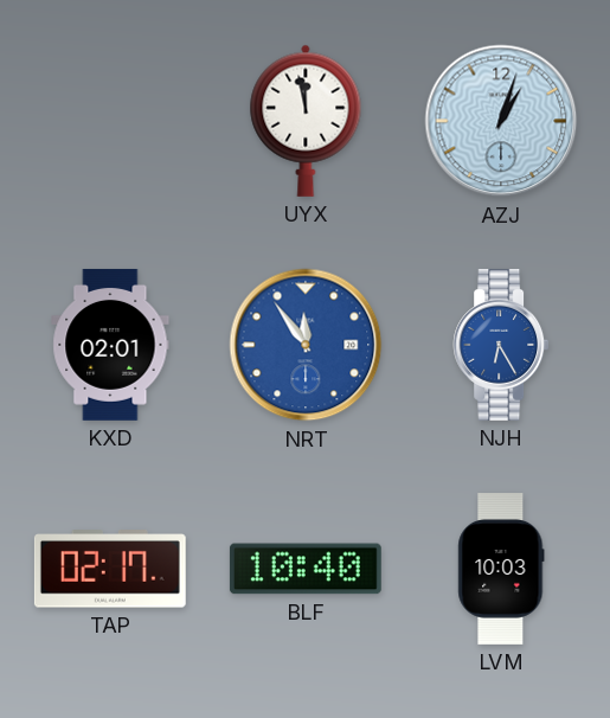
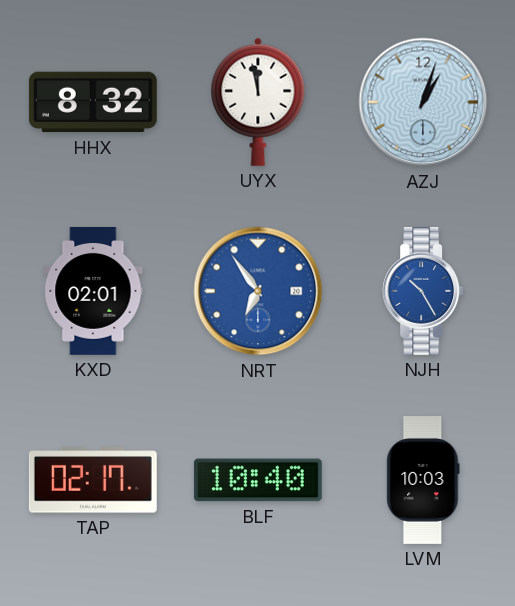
HHX: none -> 8:32
NRT: 11:54 -> 6:54
NJH: 6:25 -> 10:25
